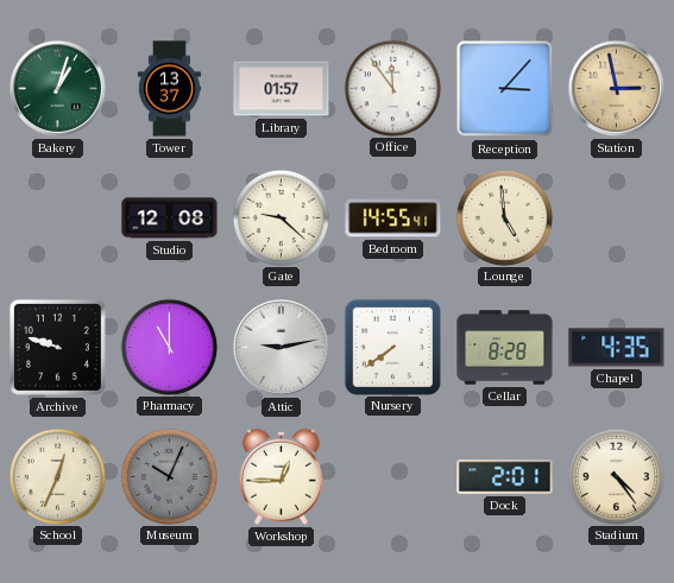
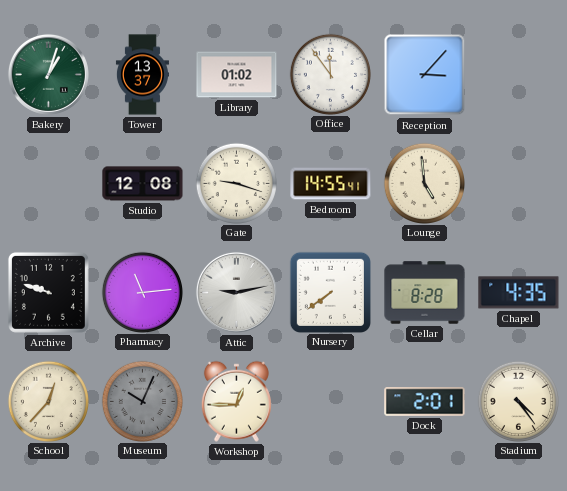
Library: 01:57 -> 01:02
Station: 2:58 -> none
Gate: 9:22 -> 9:18
Pharmacy: 11:00 -> 11:14
School: 12:34 -> 12:37
